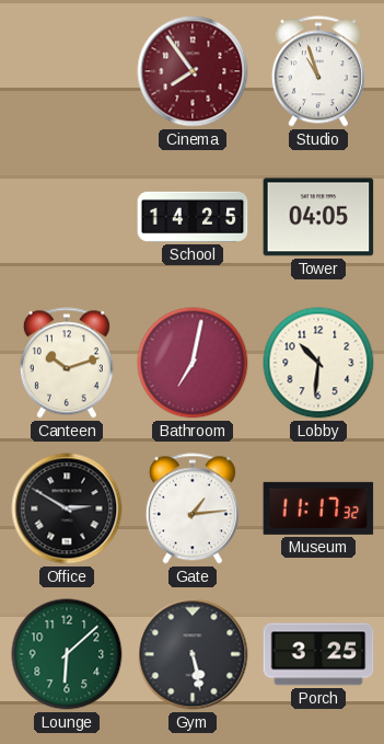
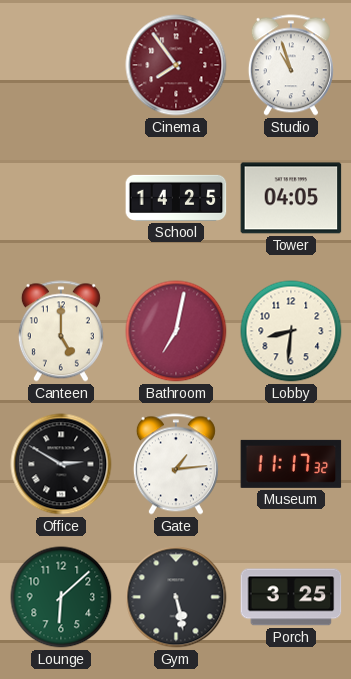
Canteen: 10:12 -> 5:00
Lobby: 10:31 -> 8:31
